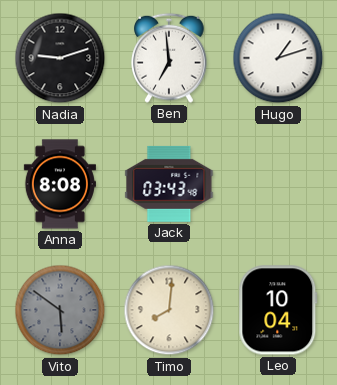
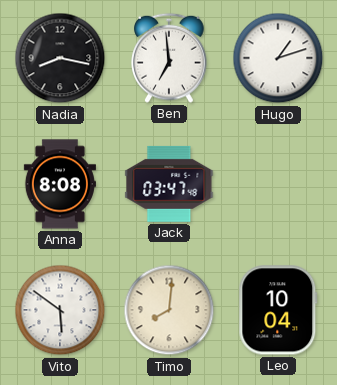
Nadia: 9:12 -> 8:17
Jack: 03:43 -> 03:47
Vito dial: grey -> white
